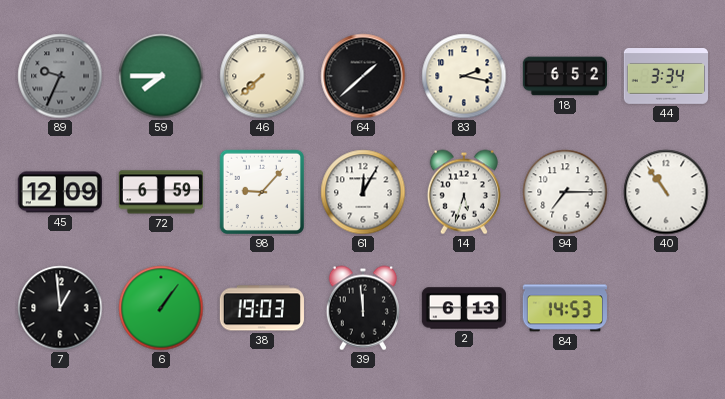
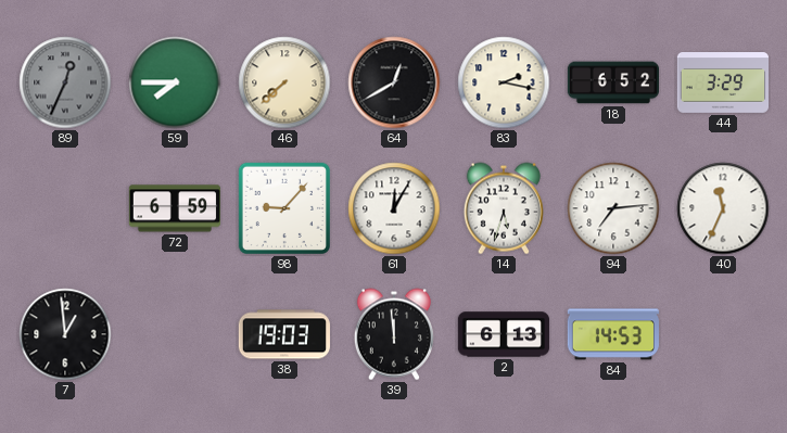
89: 9:34 -> 12:34
64: 1:38 -> 12:40
44: 3:34 -> 3:29
45: 12:09 -> none
94: 7:15 -> 7:14
40: 10:54 -> 11:34
6: 1:06 -> none
